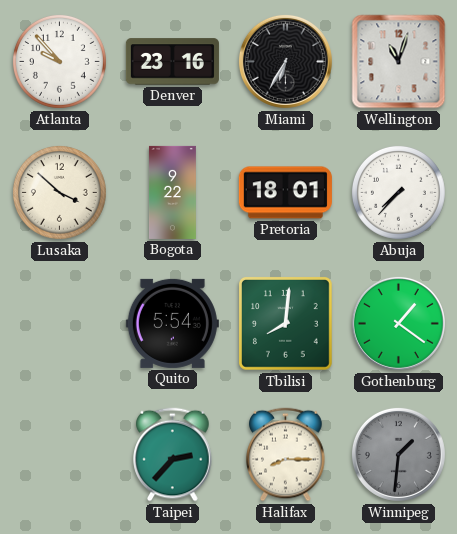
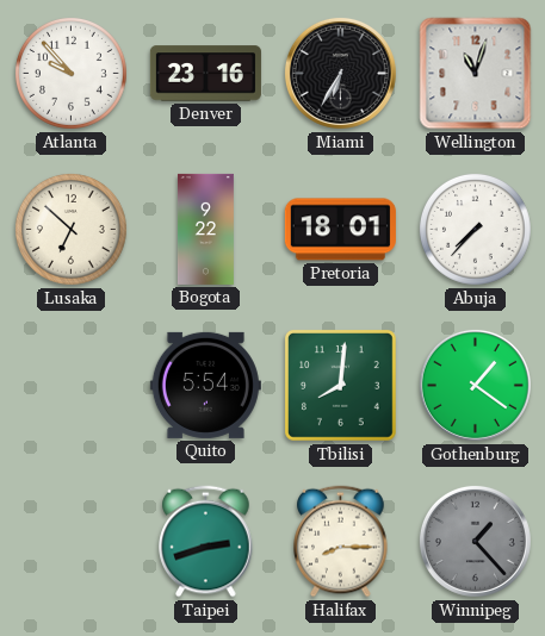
Lusaka: 3:52 -> 6:52
Taipei: 2:37 -> 2:42
Winnipeg: 1:31 -> 1:23
